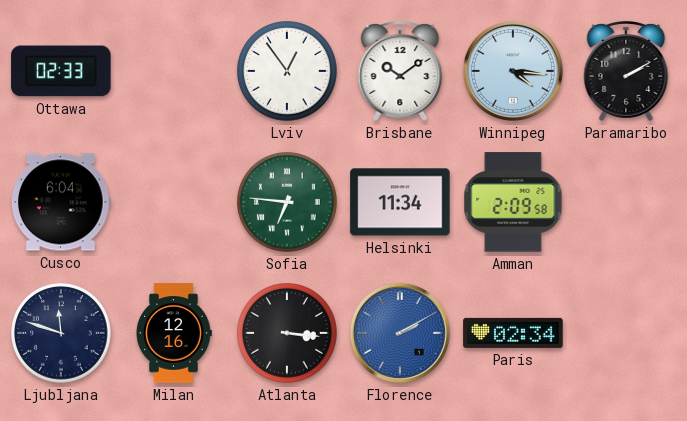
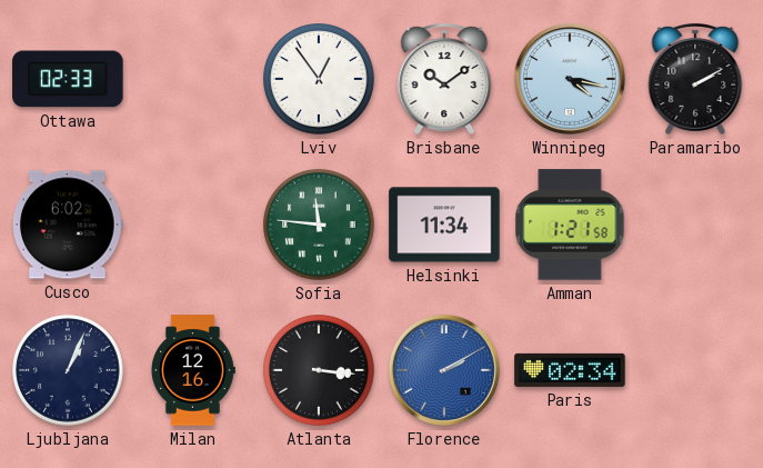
Winnipeg: 4:16 -> 4:17
Cusco: 6:04 -> 6:02
Sofia: 6:46 -> 11:46
Amman: 2:09 -> 1:21
Ljubljana: 11:48 -> 1:04
